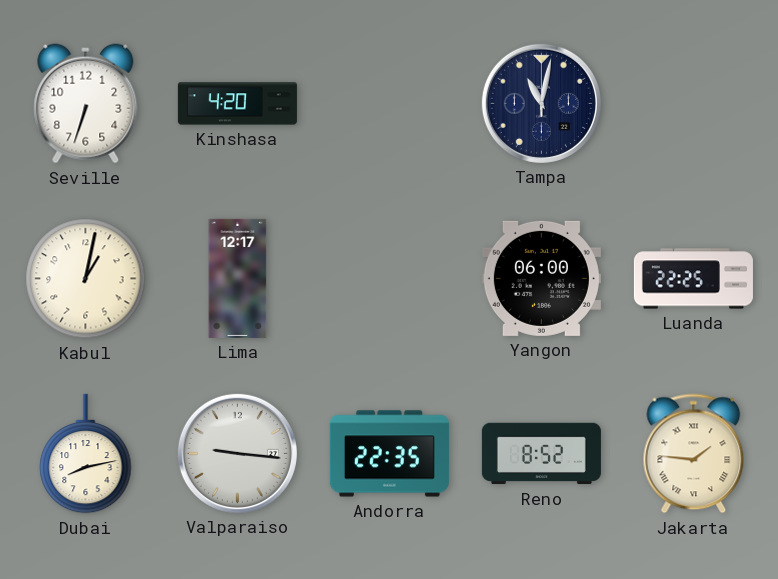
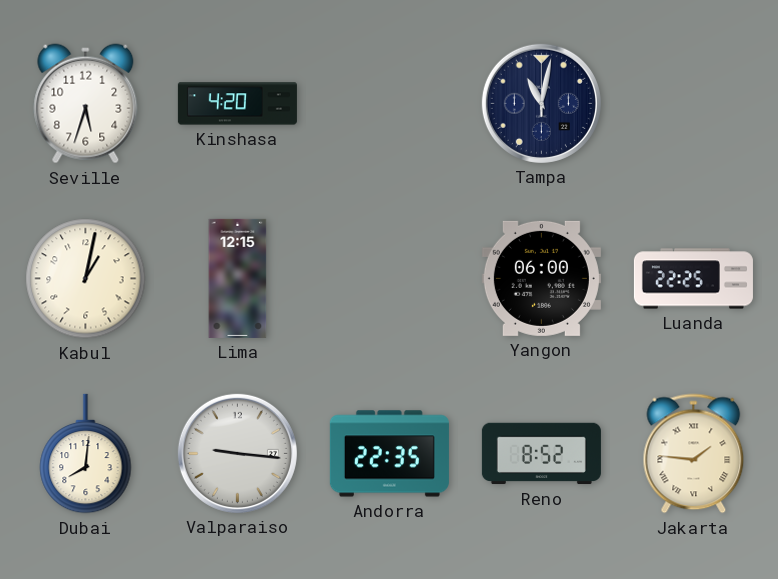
Seville: 6:33 -> 5:33
Lima: 12:17 -> 12:15
Dubai: 8:13 -> 8:01
